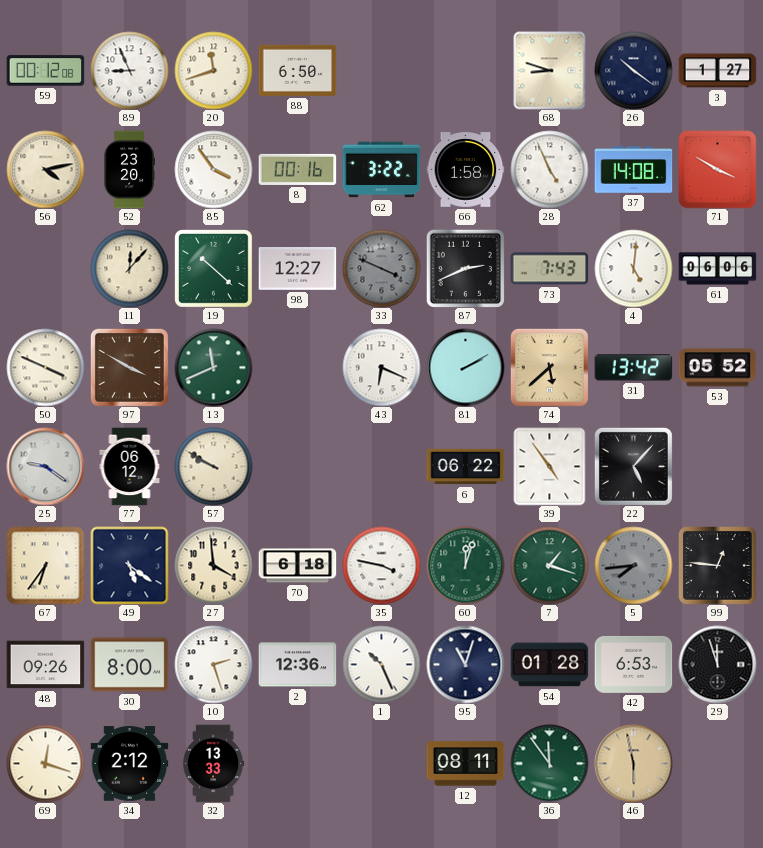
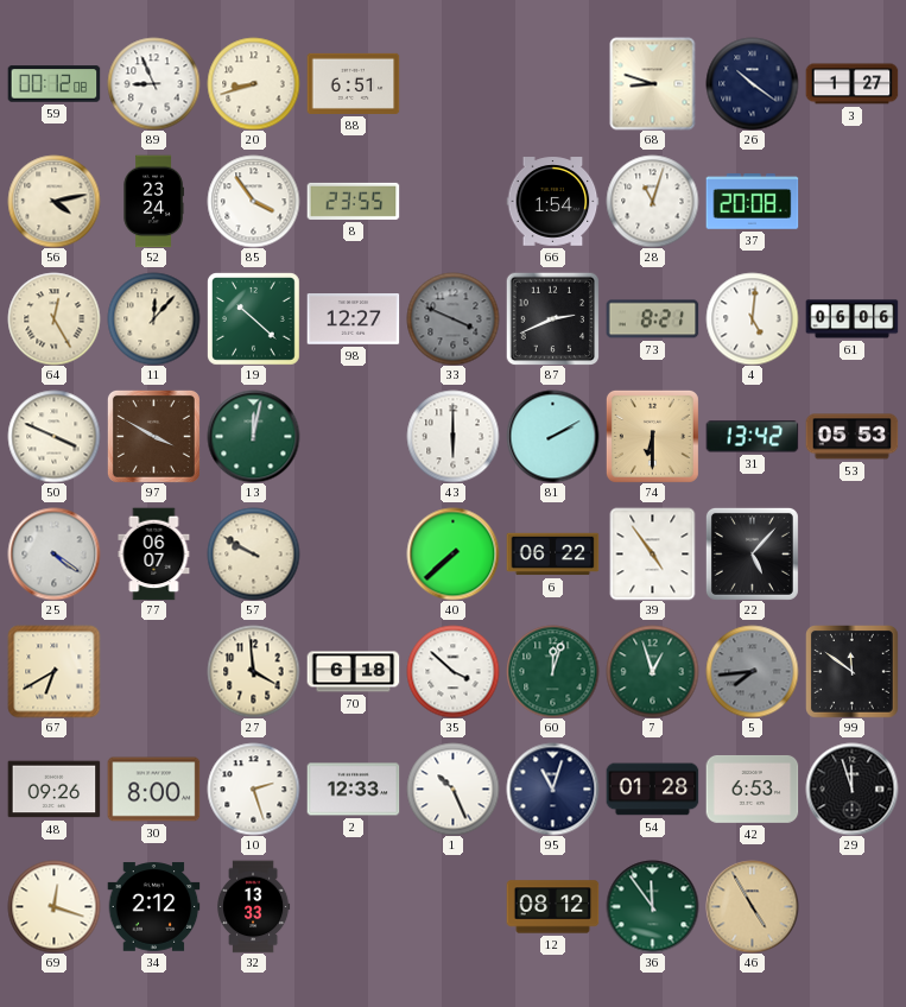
20: 11:42 -> 8:42
88: 6:50 -> 6:51
52: 23:20 -> 23:24
8: 00:16 -> 23:55
62: 3:22 -> none
66: 1:58 -> 1:54
28: 4:56 -> 11:03
37: 14:08 -> 20:08
71: 3:50 -> none
64: none -> 12:25
73: 7:43 -> 8:21
13: 11:41 -> 12:02
43: 6:19 -> 6:00
74: 5:38 -> 6:30
53: 05:52 -> 05:53
25: 9:21 -> 4:21
77: 06:12 -> 06:07
40: none -> 7:38
67: 6:36 -> 6:40
49: 5:21 -> none
35: 3:47 -> 3:52
7: 1:18 -> 12:57
99: 12:46 -> 11:51
2: 12:36 -> 12:33
12: 08:11 -> 08:12
46: 5:58 -> 4:55
